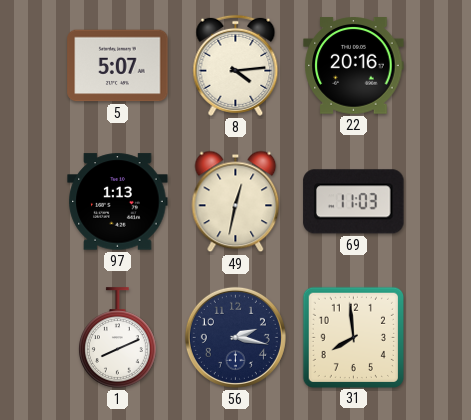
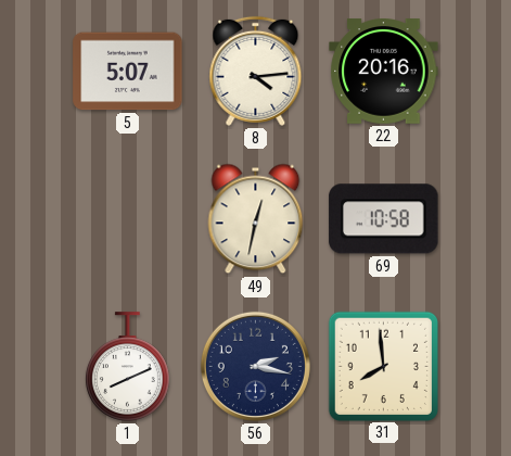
97: 1:13 -> none
69: 11:03 -> 10:58
